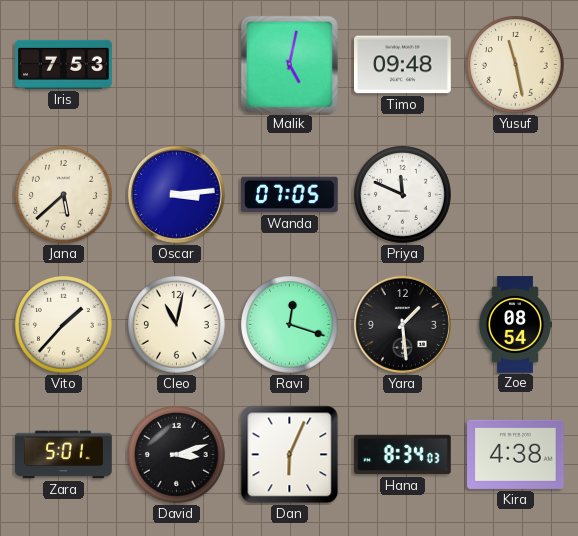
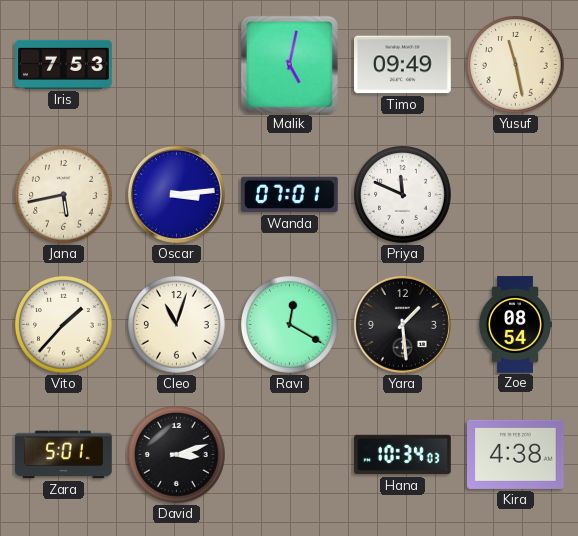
Timo: 09:48 -> 09:49
Jana: 5:38 -> 5:43
Wanda: 07:05 -> 07:01
Cleo: 11:02 -> 11:03
Ravi: 12:18 -> 12:20
Dan: 6:04 -> none
Hana: 8:34 -> 10:34
